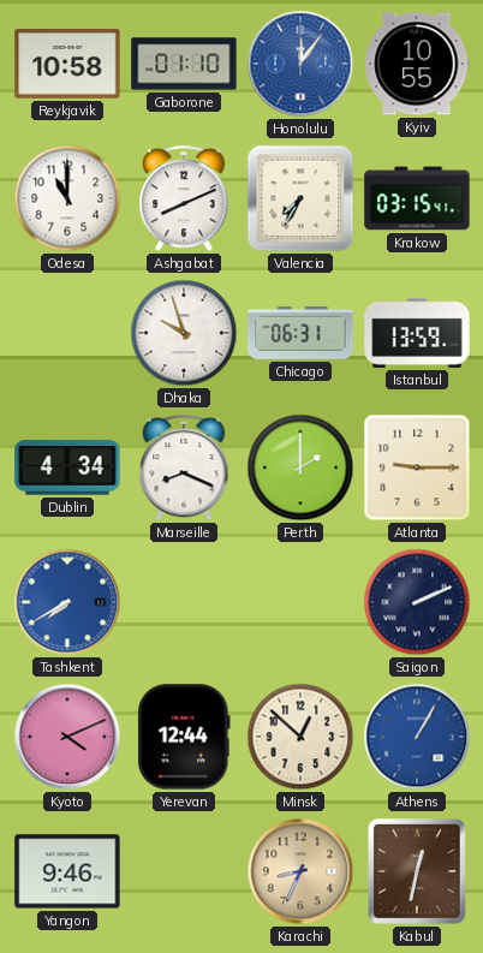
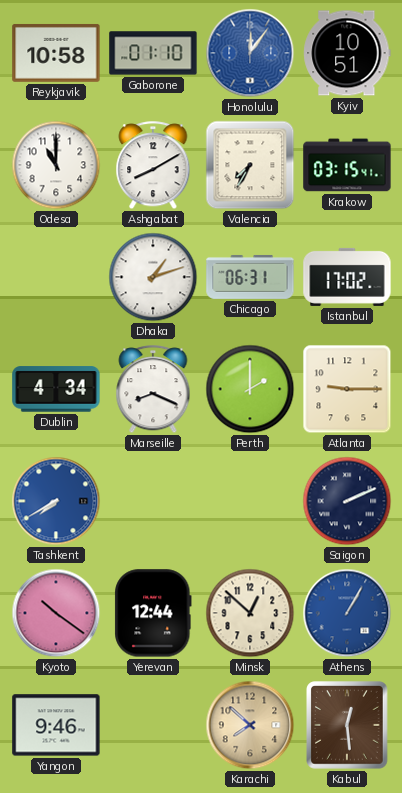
Kyiv: 10:55 -> 10:51
Ashgabat: 8:11 -> 8:10
Dhaka: 9:57 -> 1:12
Istanbul: 13:59 -> 17:02
Kyoto: 4:11 -> 10:21
Karachi: 8:34 -> 7:52
Kabul: 12:32 -> 12:29
